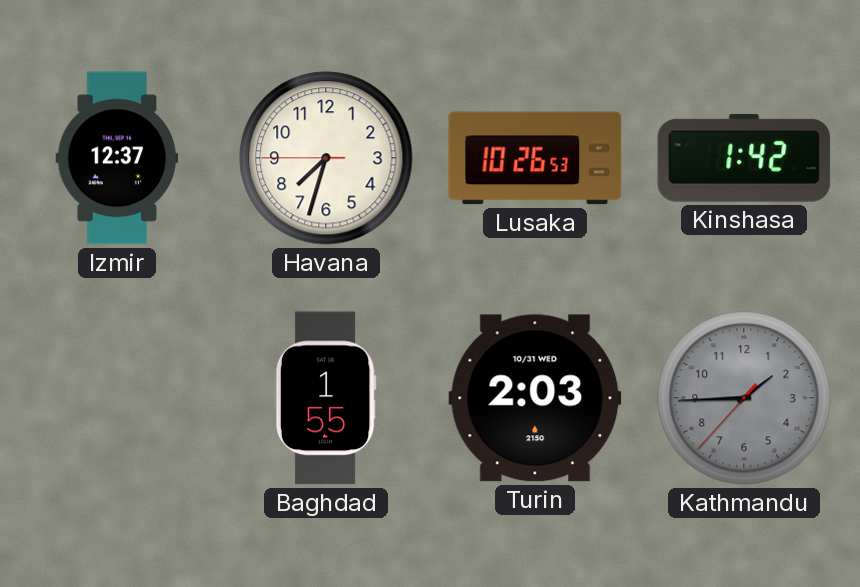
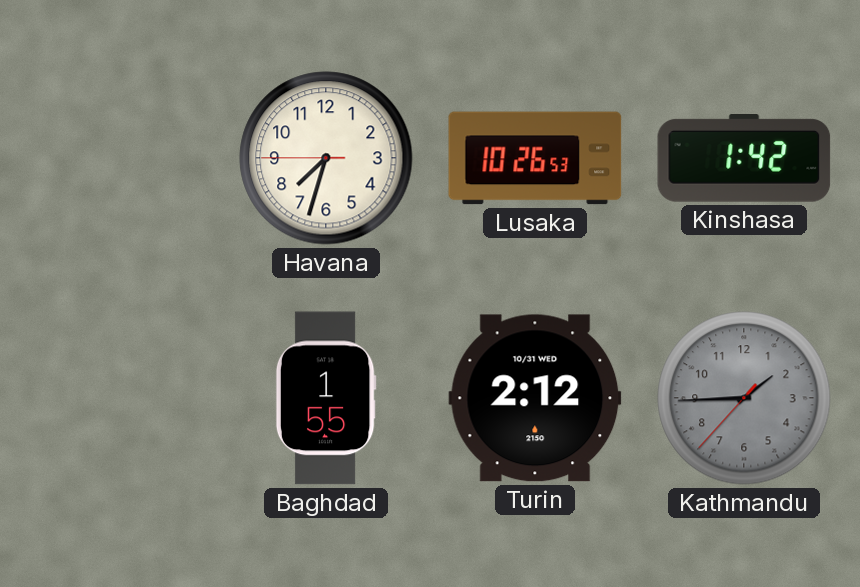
Izmir: 12:37 -> none
Turin: 2:03 -> 2:12
